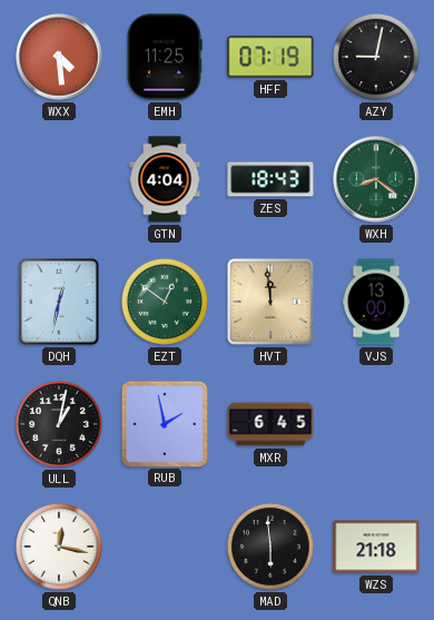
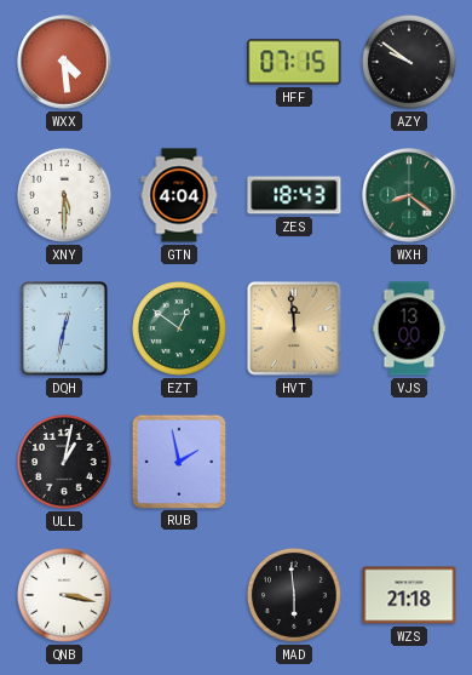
EMH: 11:25 -> none
HFF: 07:19 -> 07:15
AZY: 9:02 -> 9:51
XNY: none -> 5:30
MXR: 6:45 -> none
QNB: 12:17 -> 3:17
